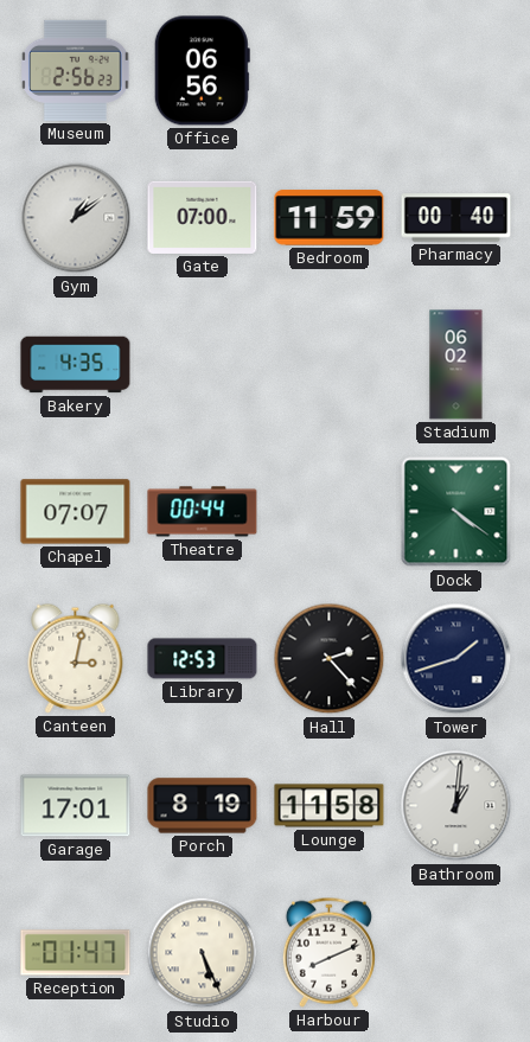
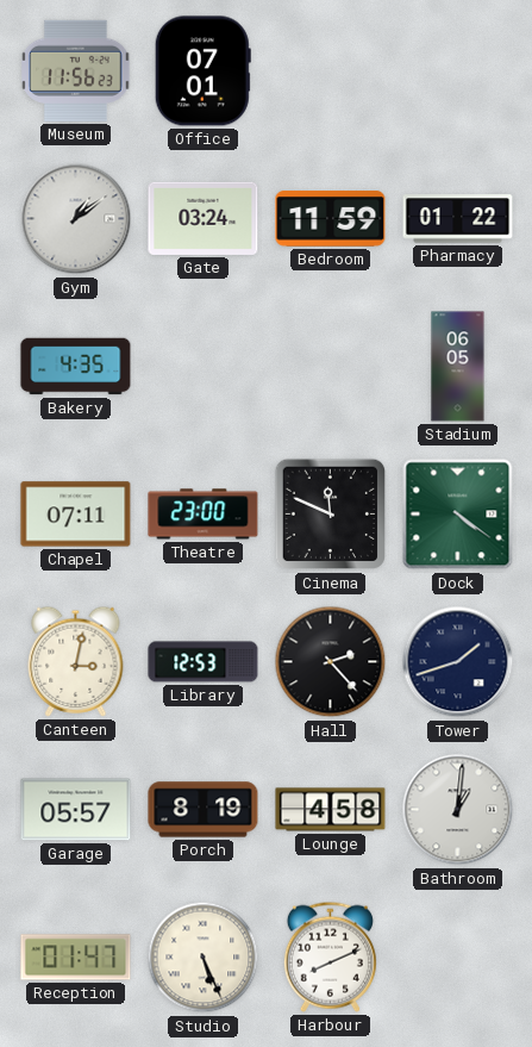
Museum: 2:56 -> 11:56
Office: 06:56 -> 07:01
Gate: 07:00 -> 03:24
Pharmacy: 00:40 -> 01:22
Stadium: 06:02 -> 06:05
Chapel: 07:07 -> 07:11
Theatre: 00:44 -> 23:00
Cinema: none -> 11:49
Garage: 17:01 -> 05:57
Lounge: 11:58 -> 4:58
